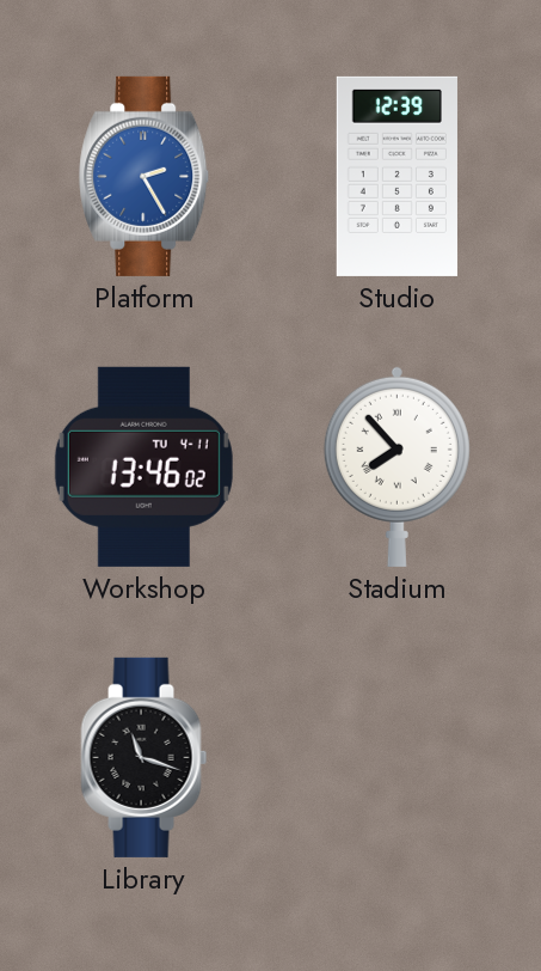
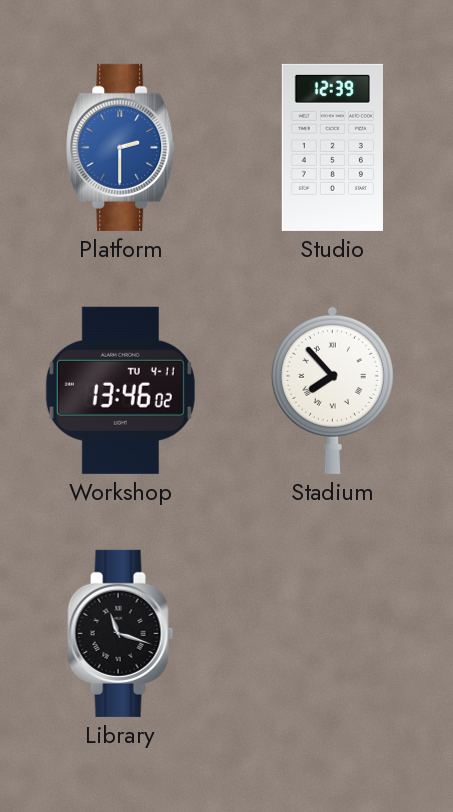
Platform: 2:25 -> 2:30
